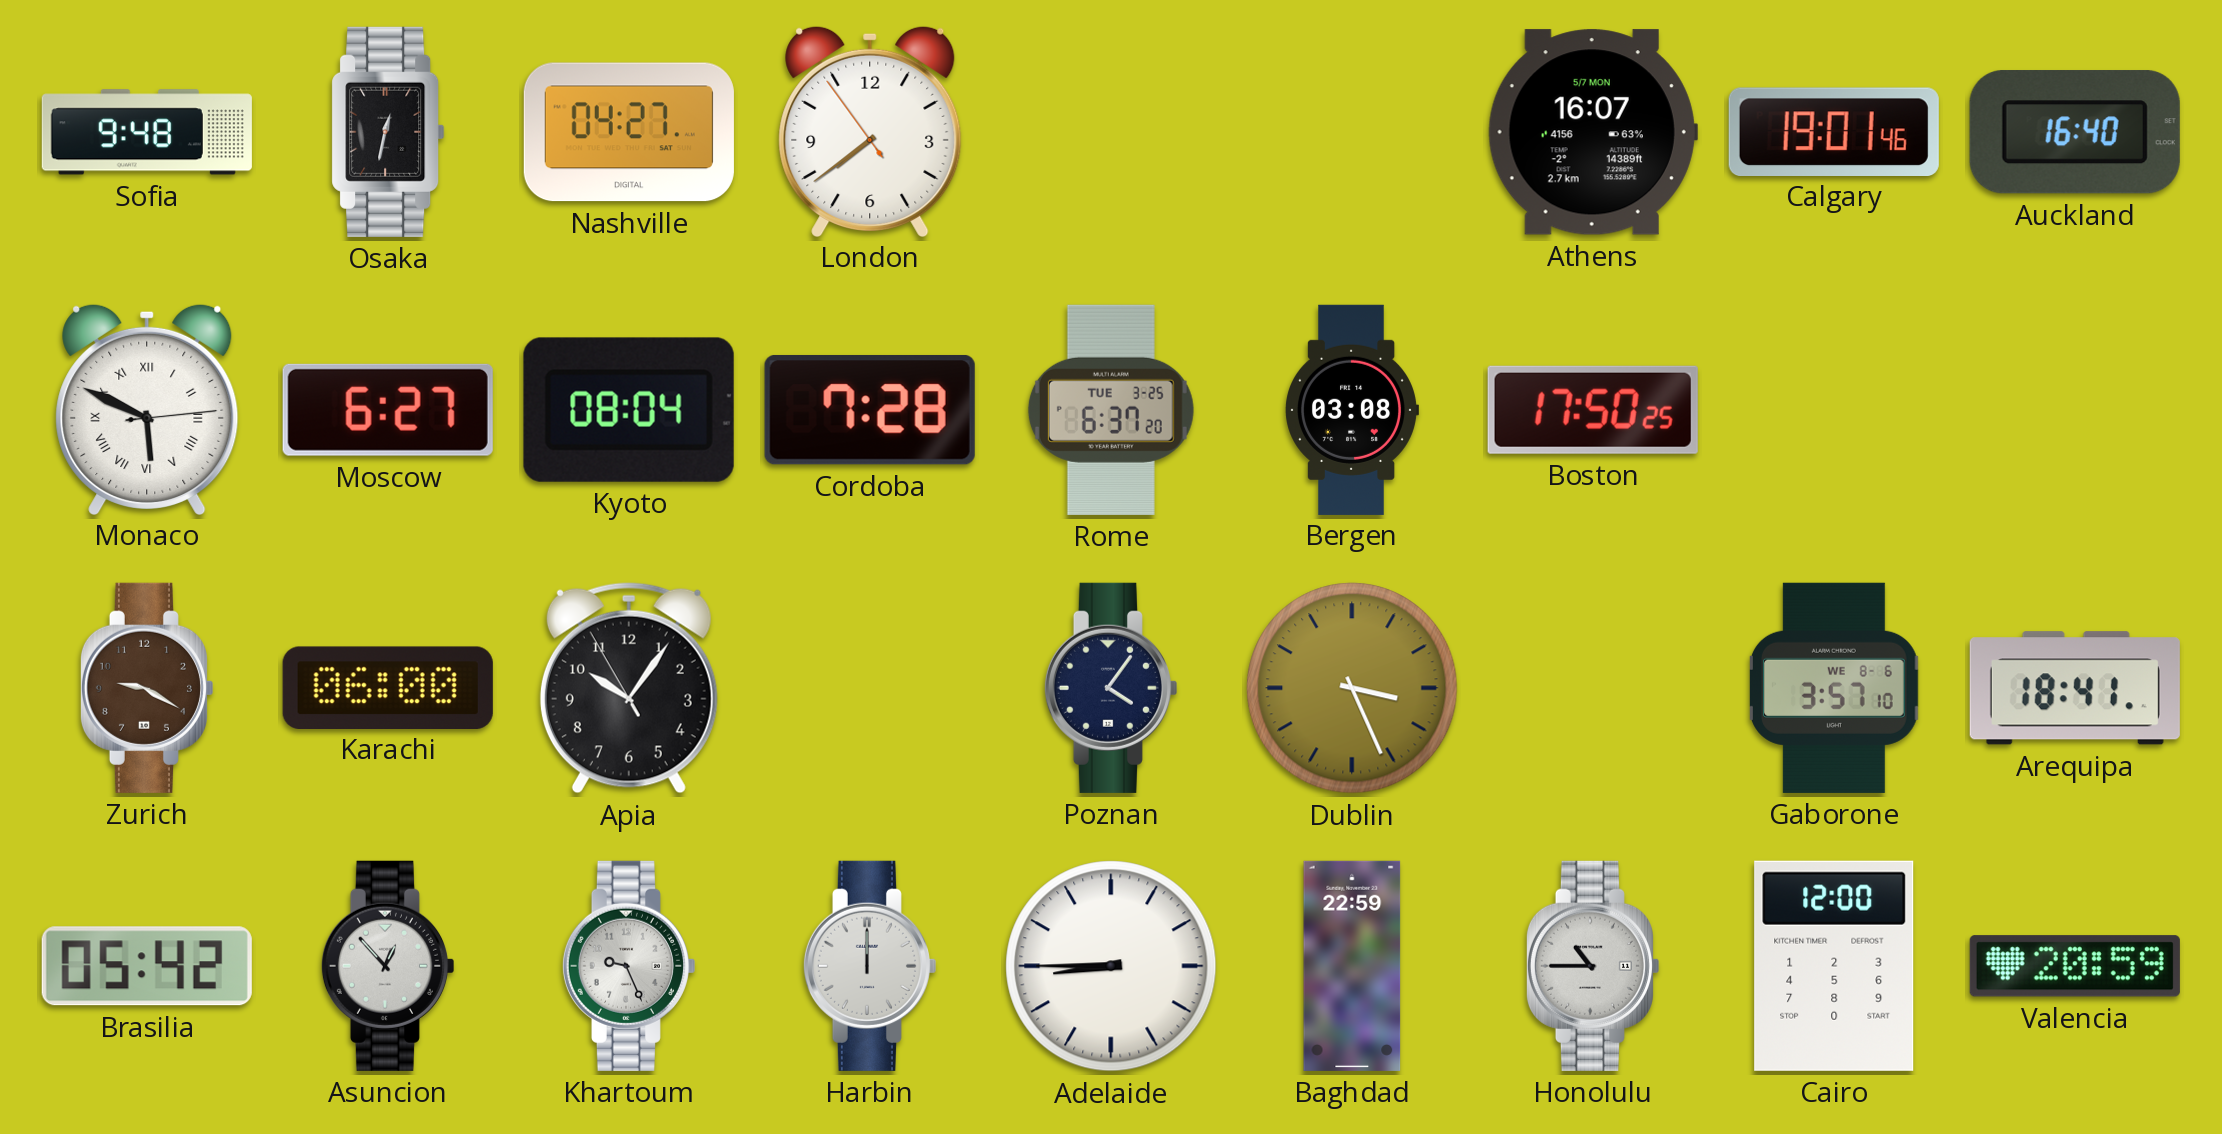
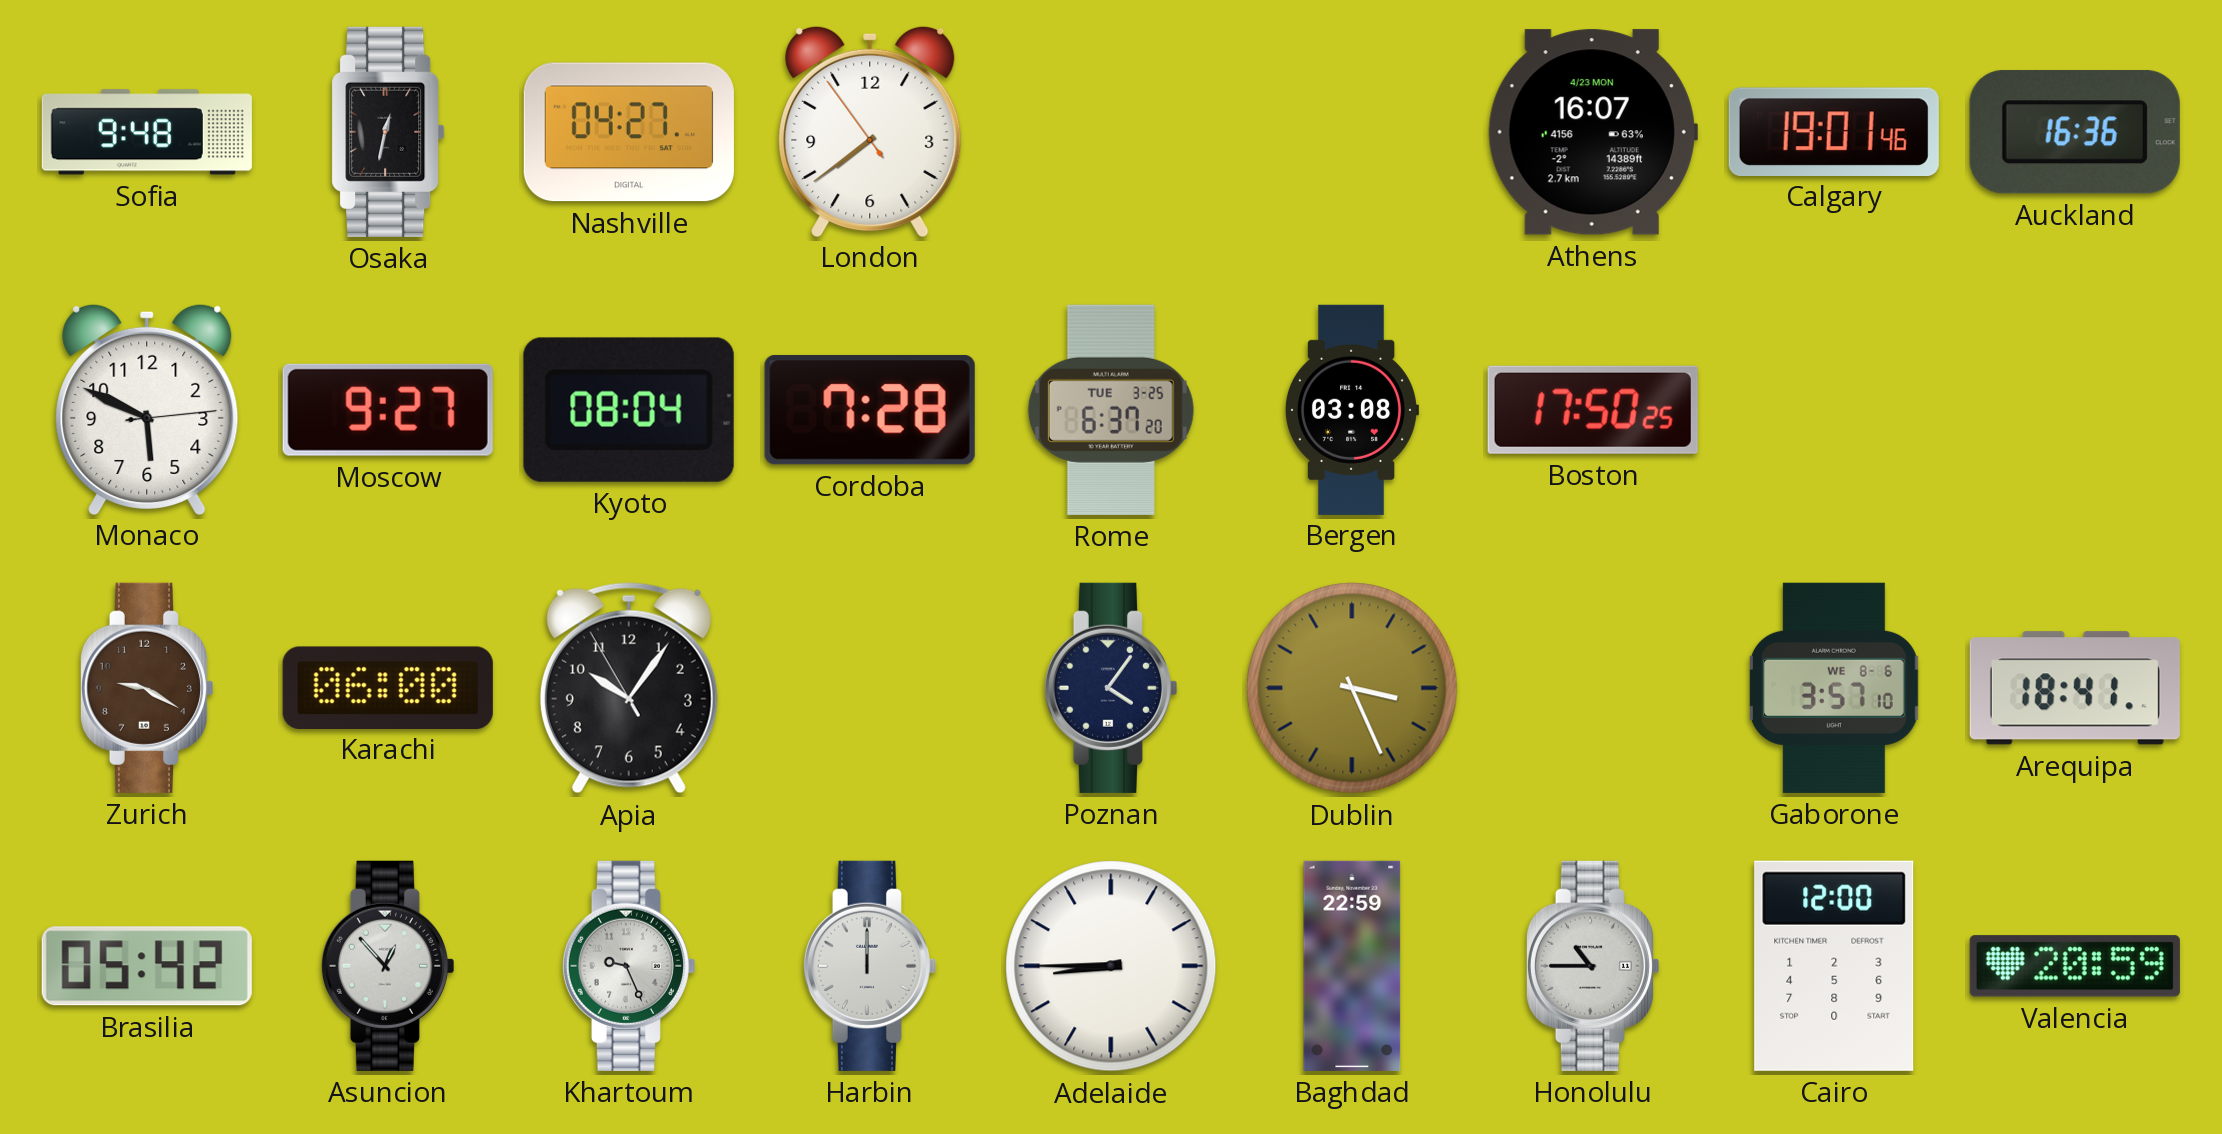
Athens date: 5/7 MON -> 4/23 MON
Auckland: 16:40 -> 16:36
Monaco numerals: Roman -> Arabic
Moscow: 6:27 -> 9:27
